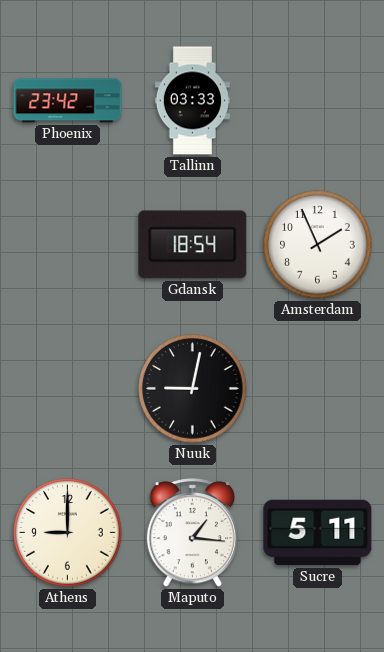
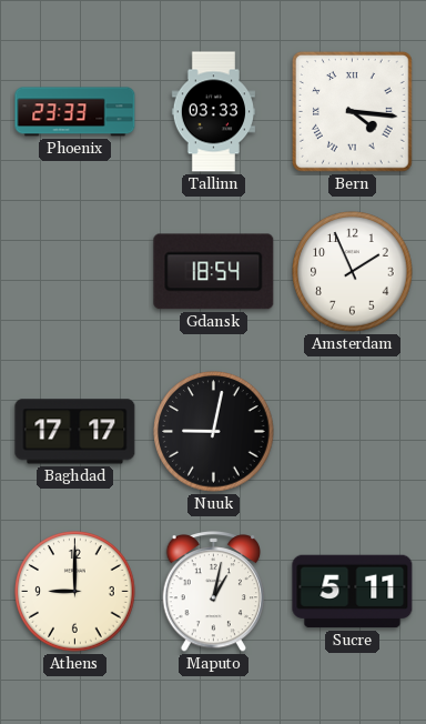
Phoenix: 23:42 -> 23:33
Bern: none -> 4:16
Baghdad: none -> 17:17
Maputo: 1:16 -> 1:02
